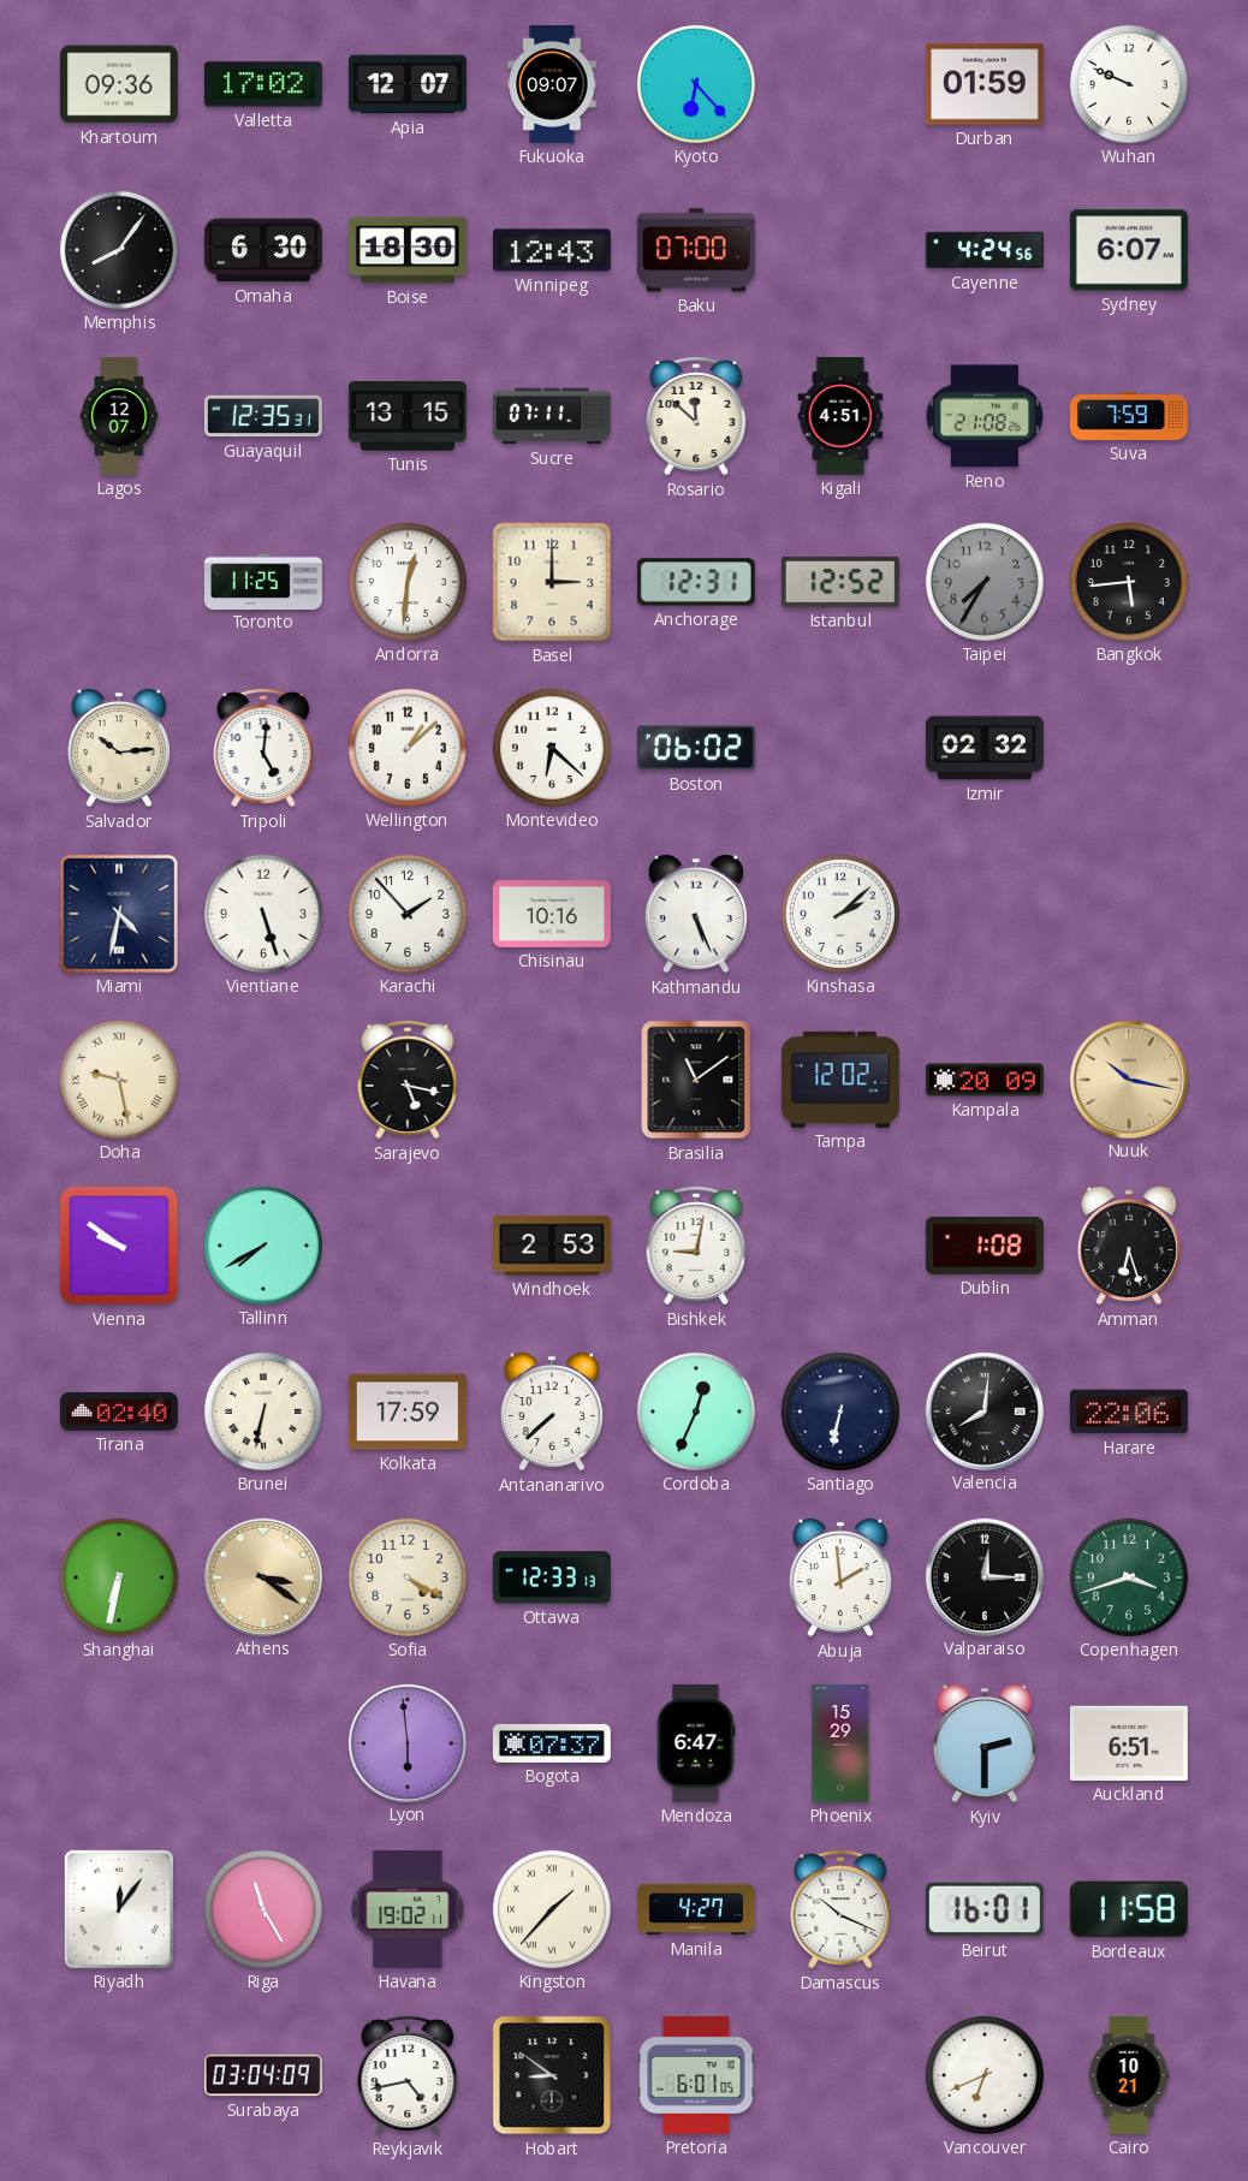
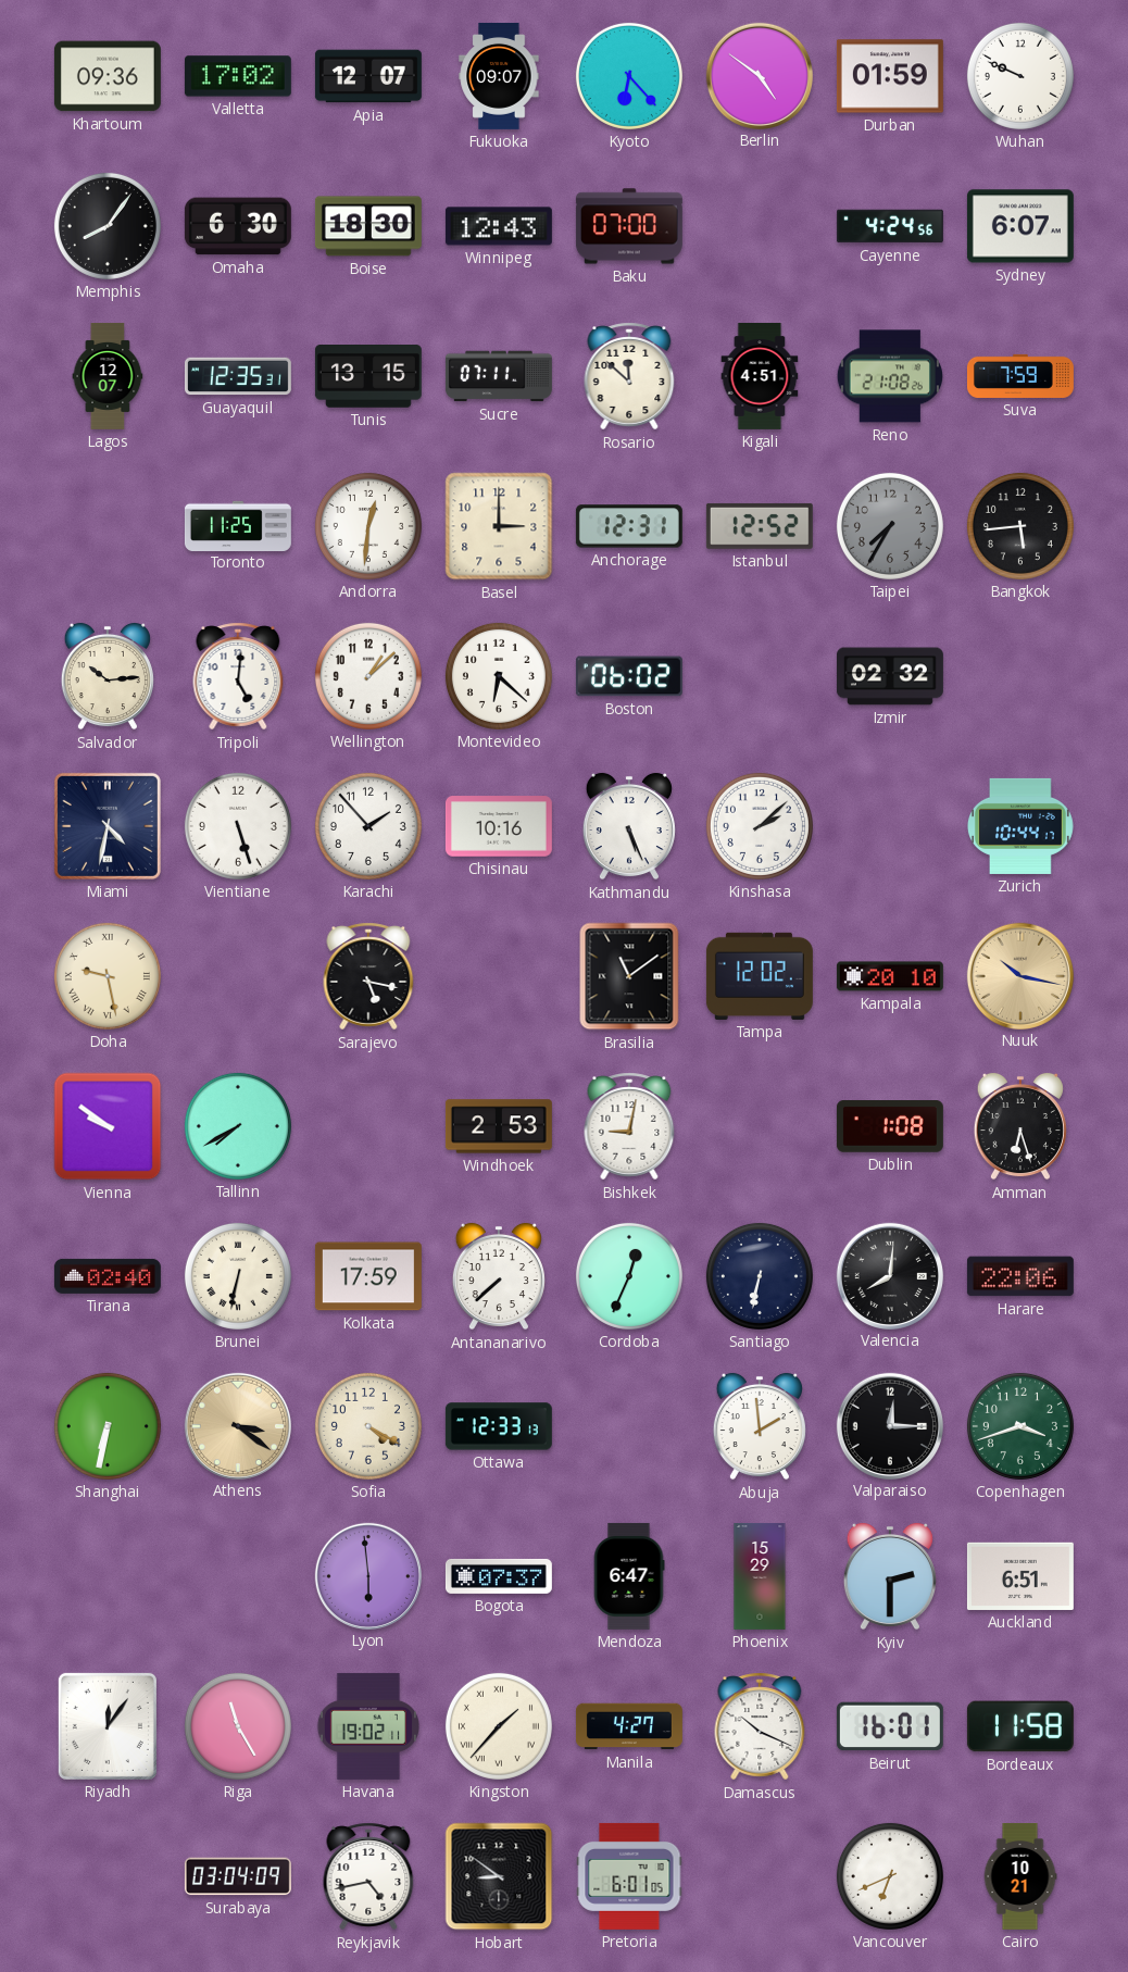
Berlin: none -> 4:51
Zurich: none -> 10:44
Kampala: 20:09 -> 20:10
